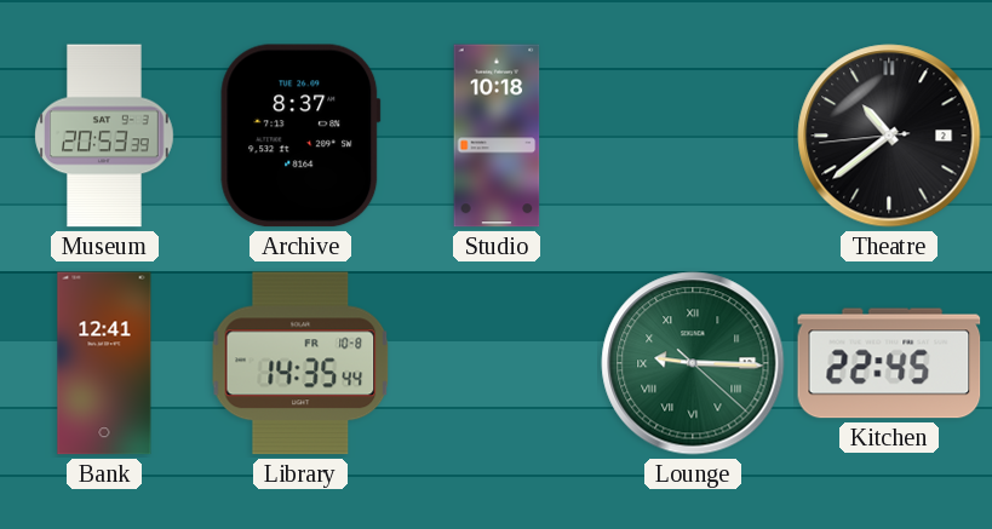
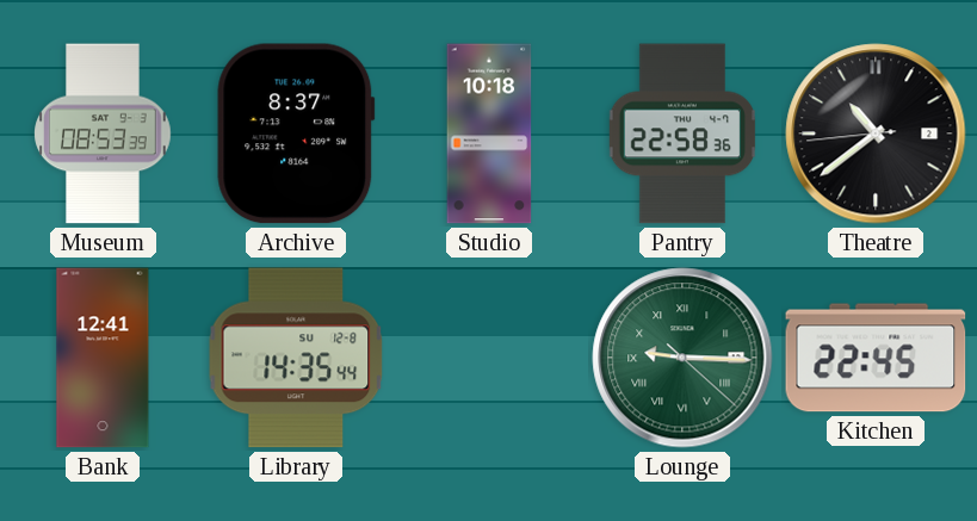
Museum: 20:53 -> 08:53
Pantry: none -> 22:58
Library date: FR 10-8 -> SU 12-8
